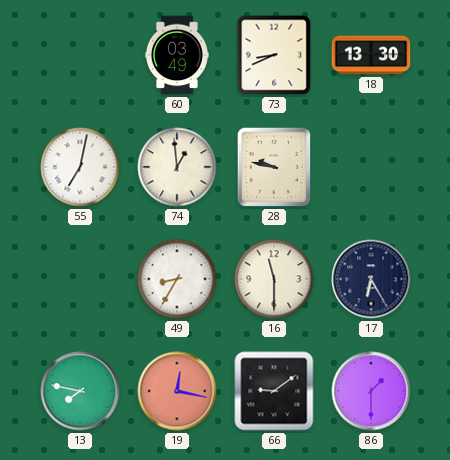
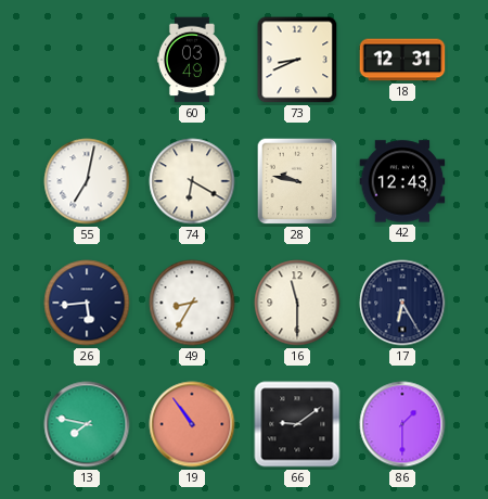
18: 13:30 -> 12:31
74: 12:59 -> 6:20
42: none -> 12:43
26: none -> 5:44
19: 12:17 -> 10:54
